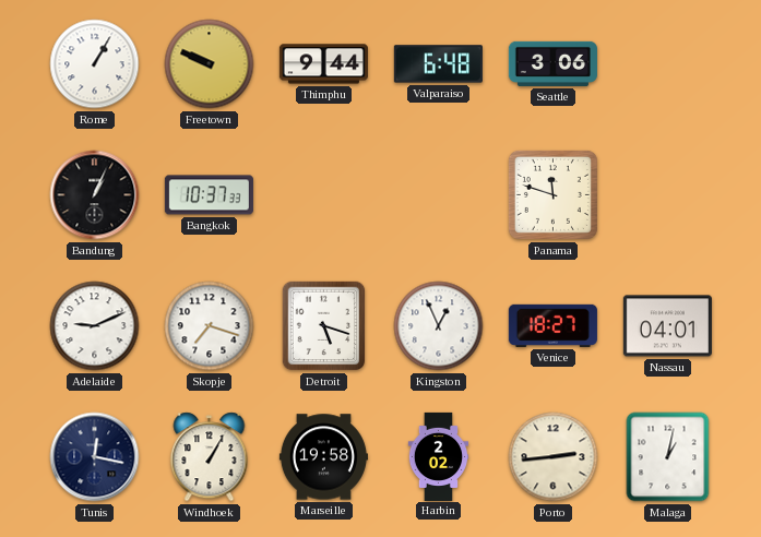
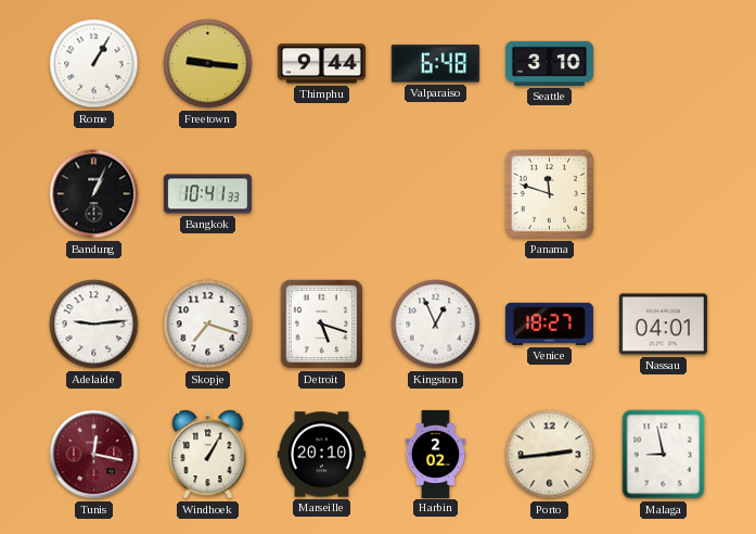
Freetown: 9:49 -> 9:16
Seattle: 3:06 -> 3:10
Bangkok: 10:37 -> 10:41
Adelaide: 9:11 -> 9:14
Tunis dial: navy -> burgundy
Marseille: 19:58 -> 20:10
Malaga: 1:02 -> 8:58
